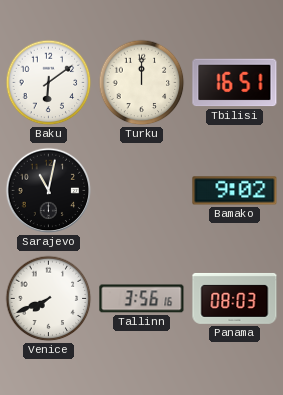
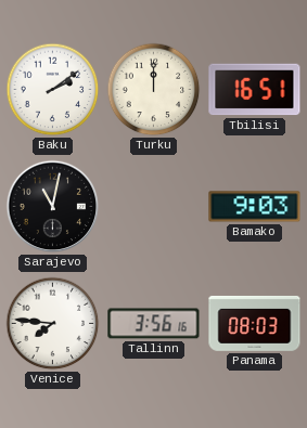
Baku: 6:09 -> 2:09
Bamako: 9:02 -> 9:03
Venice: 7:41 -> 7:46
